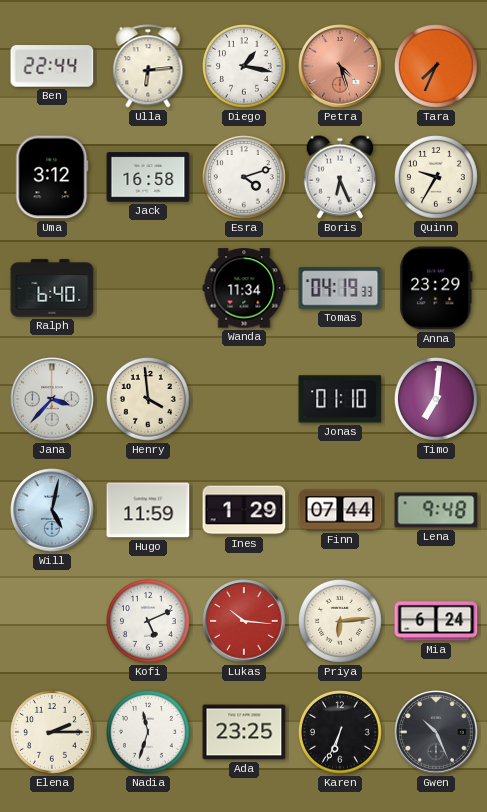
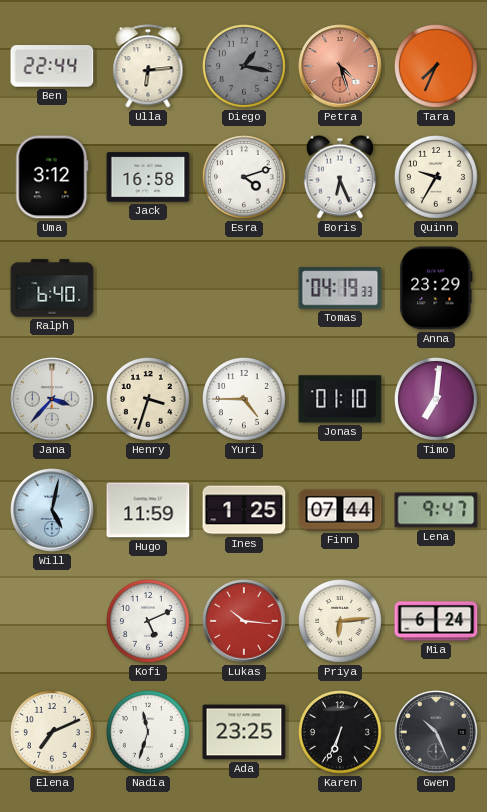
Diego dial: white -> grey
Wanda: 11:34 -> none
Henry: 3:59 -> 3:33
Yuri: none -> 4:45
Ines: 1:29 -> 1:25
Lena: 9:48 -> 9:47
Elena: 2:15 -> 7:11
